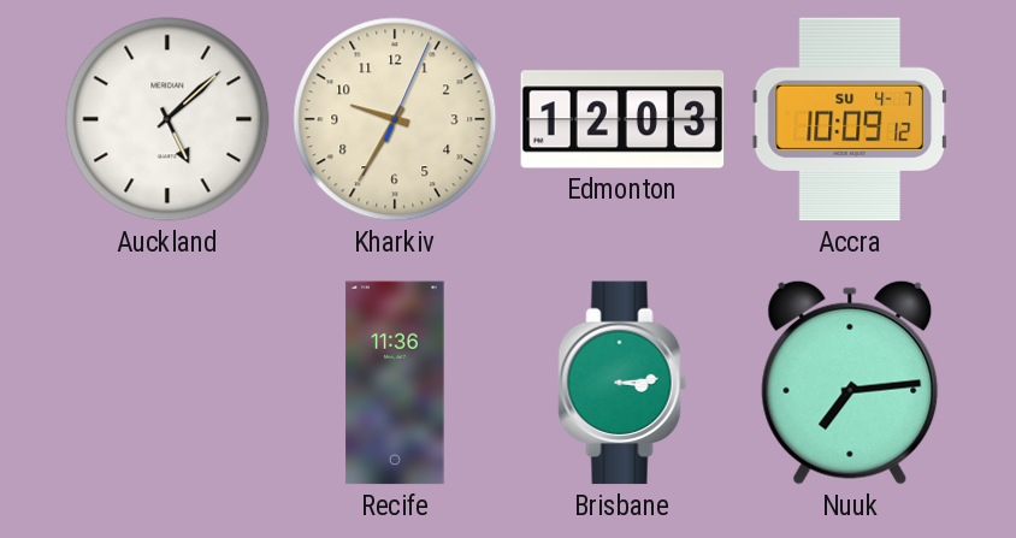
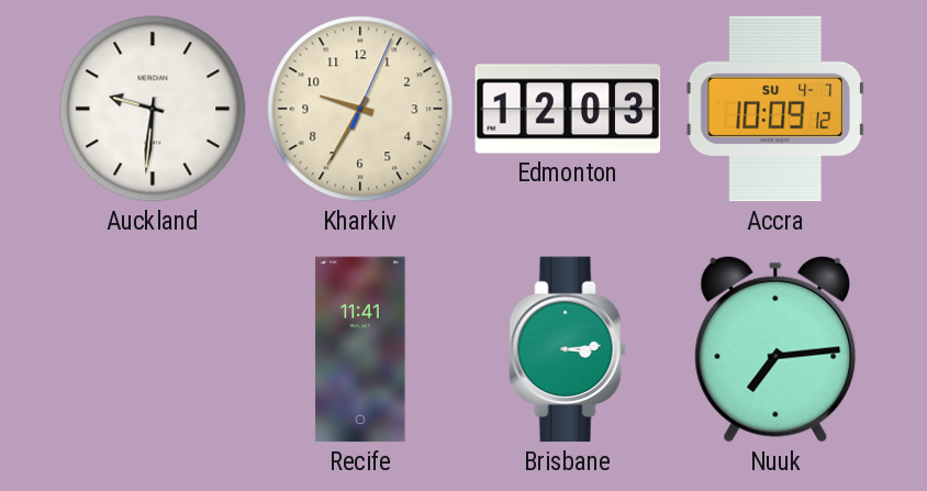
Auckland: 5:08 -> 9:31
Recife: 11:36 -> 11:41
